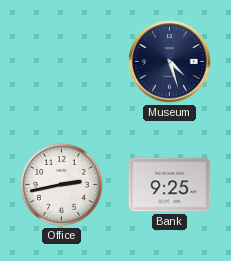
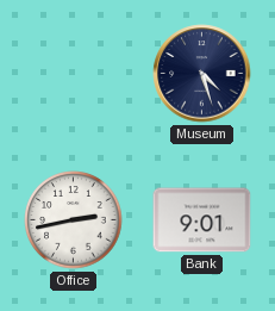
Bank: 9:25 -> 9:01
